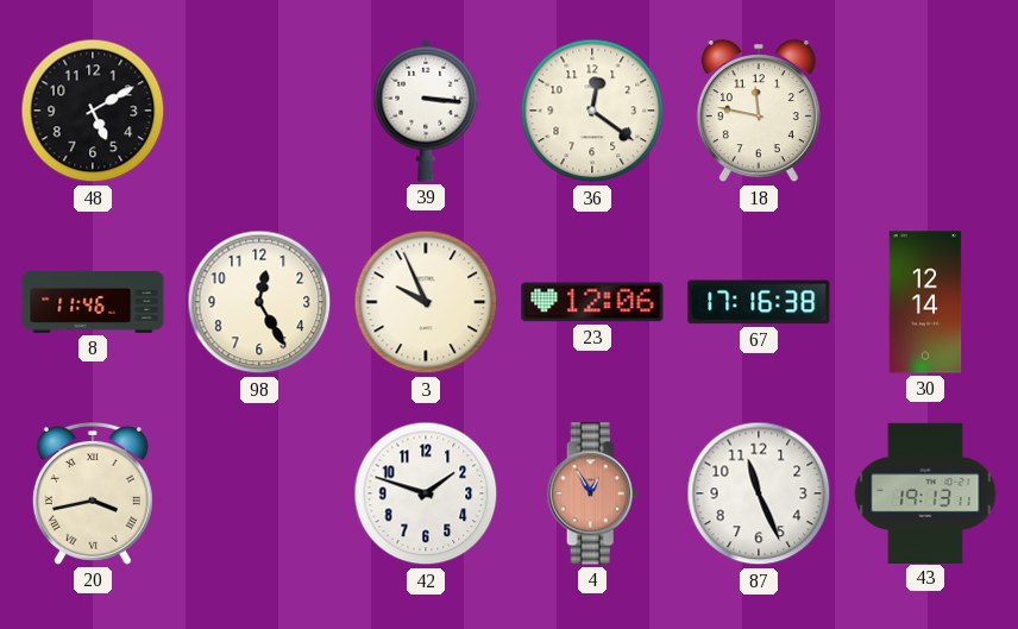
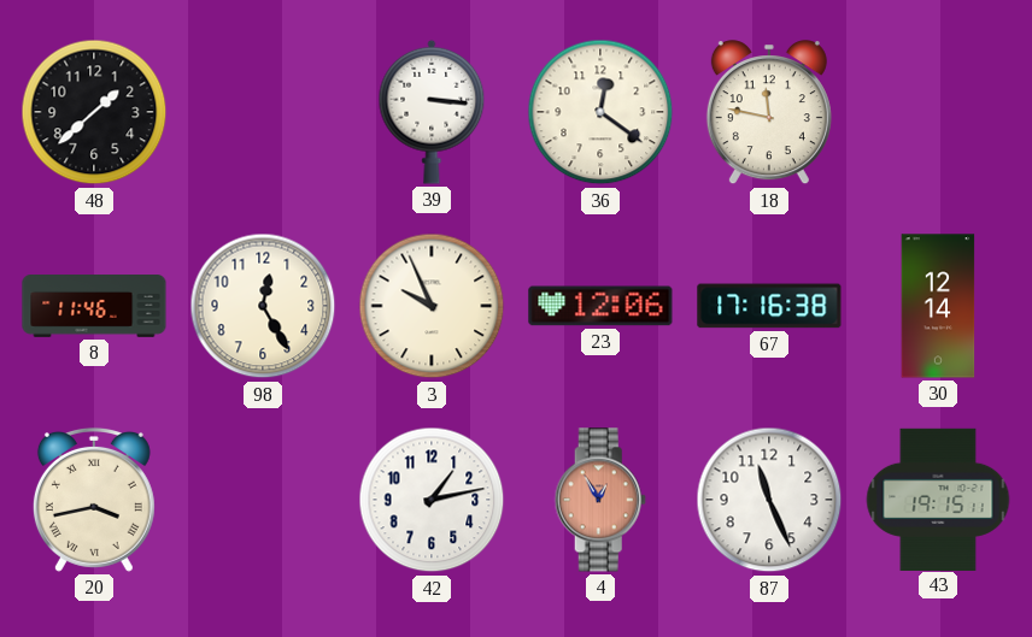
48: 5:10 -> 1:38
42: 1:48 -> 1:13
43: 19:13 -> 19:15
